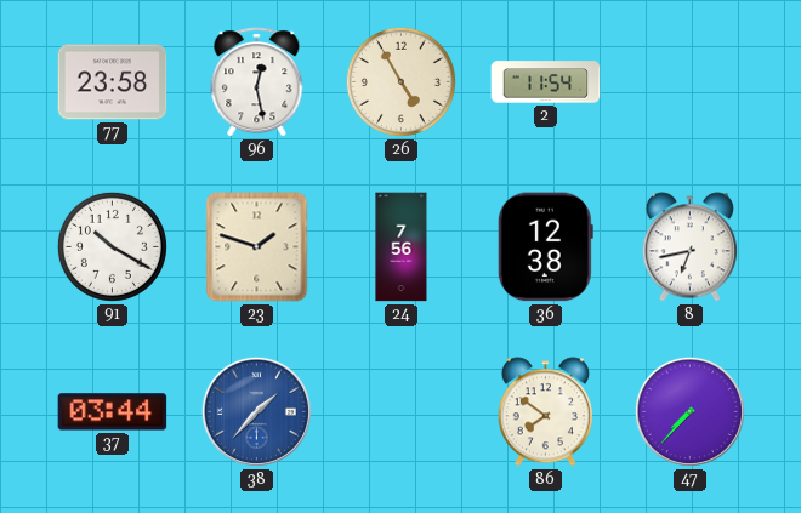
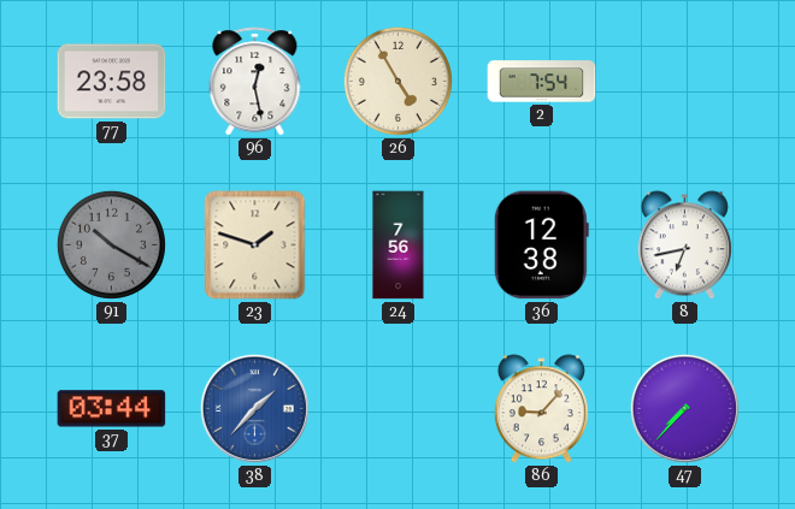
2: 11:54 -> 7:54
91 dial: white -> grey
86: 7:51 -> 9:07
